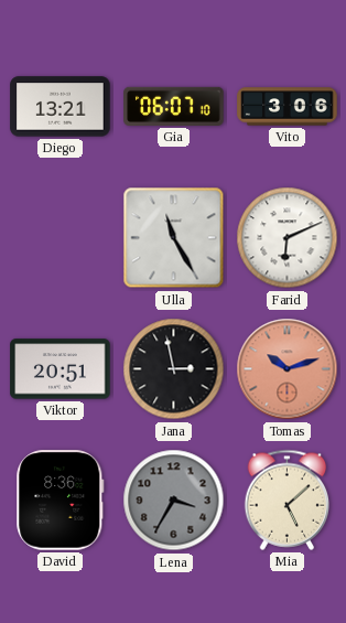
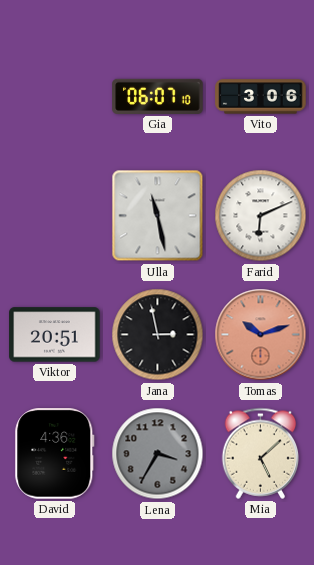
Diego: 13:21 -> none
Ulla: 11:25 -> 11:28
David: 8:36 -> 4:36
